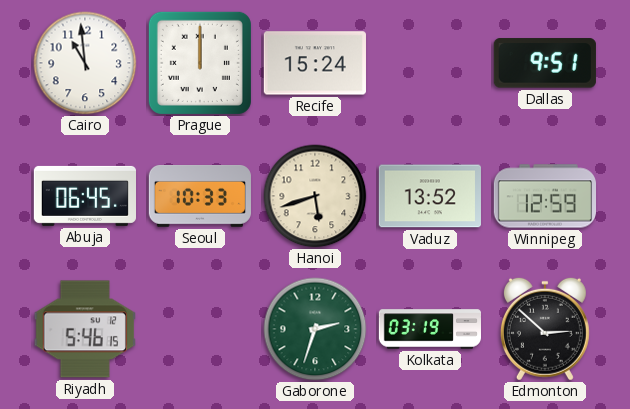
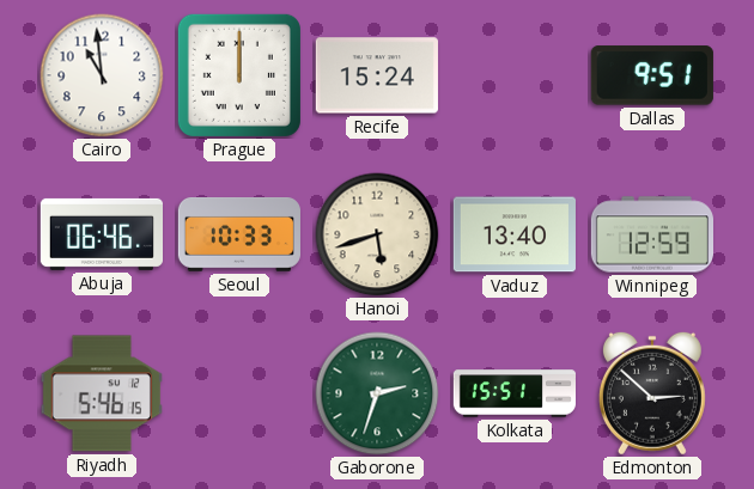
Abuja: 06:45 -> 06:46
Vaduz: 13:52 -> 13:40
Kolkata: 03:19 -> 15:51
